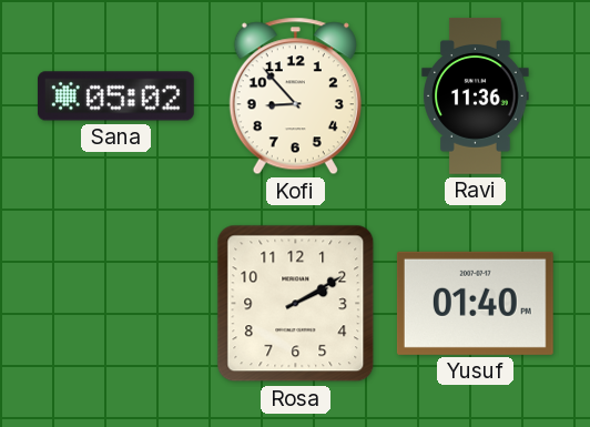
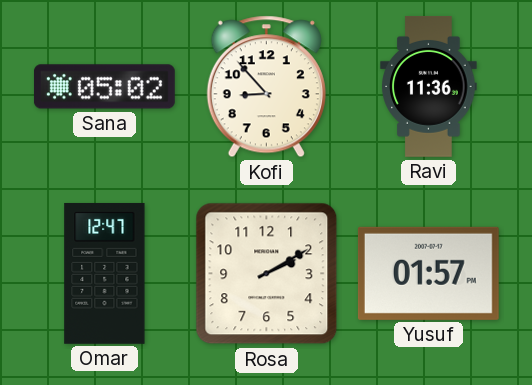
Omar: none -> 12:47
Yusuf: 01:40 -> 01:57
